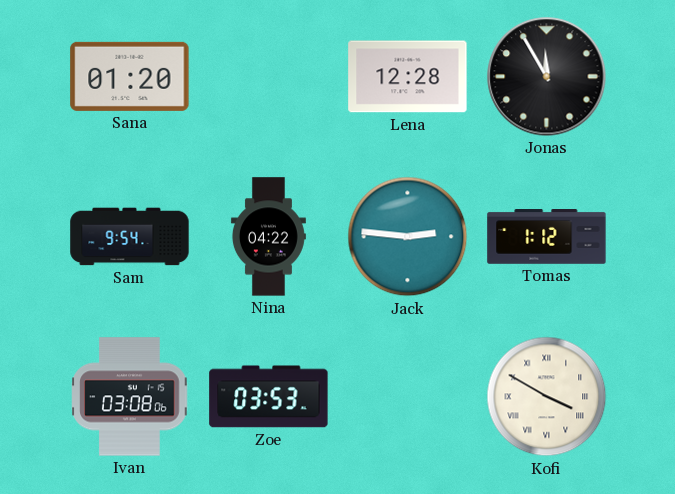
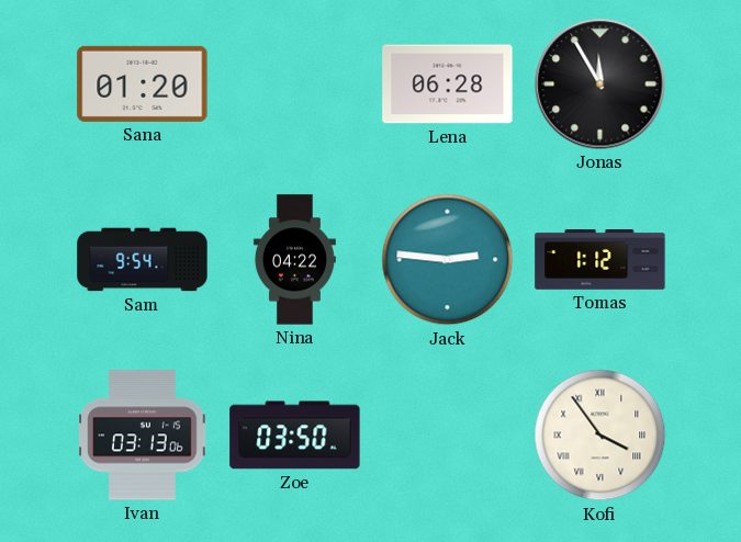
Lena: 12:28 -> 06:28
Ivan: 03:08 -> 03:13
Zoe: 03:53 -> 03:50
Kofi: 3:50 -> 3:54
